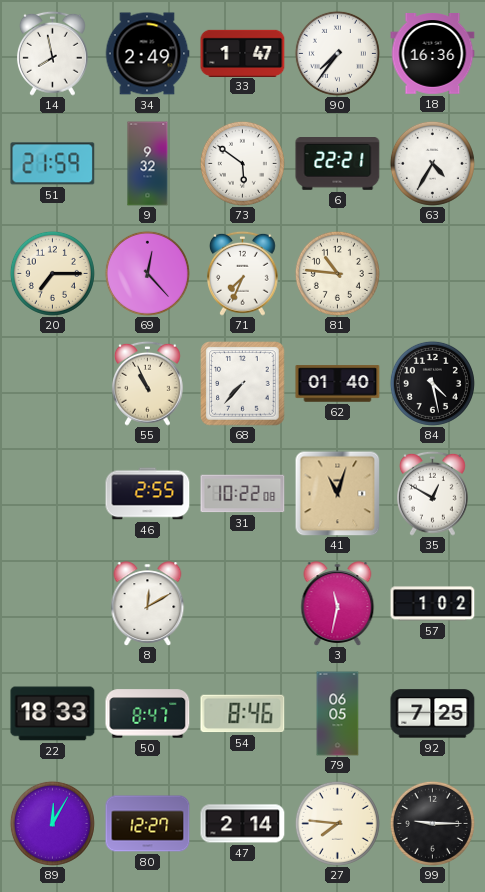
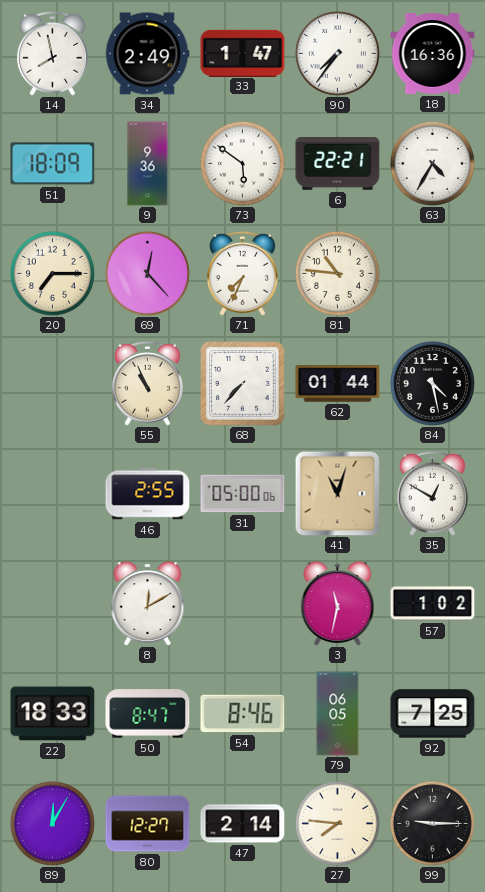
51: 21:59 -> 18:09
9: 9:32 -> 9:36
62: 01:40 -> 01:44
31: 10:22 -> 05:00
